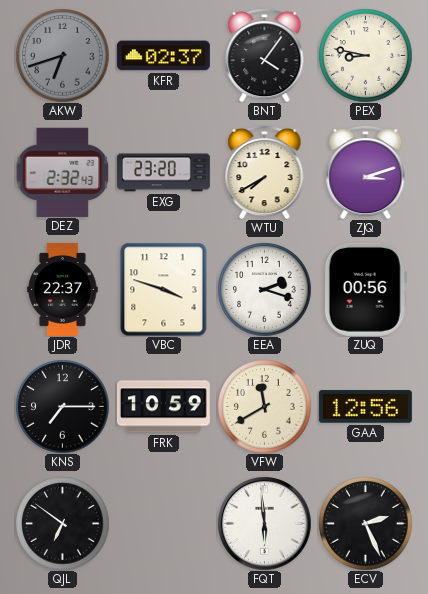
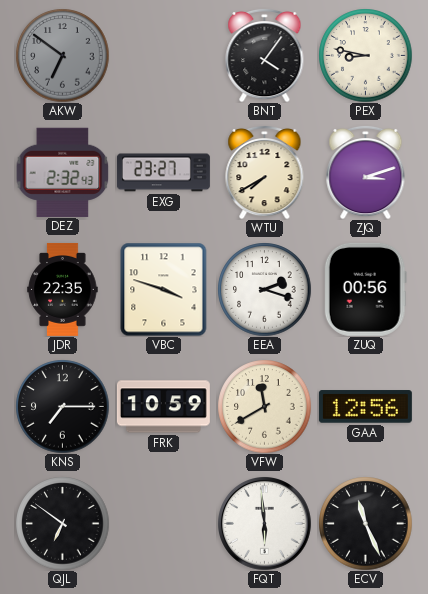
AKW: 6:42 -> 6:51
KFR: 02:37 -> none
EXG: 23:20 -> 23:27
JDR: 22:37 -> 22:35
ECV: 2:26 -> 11:26
